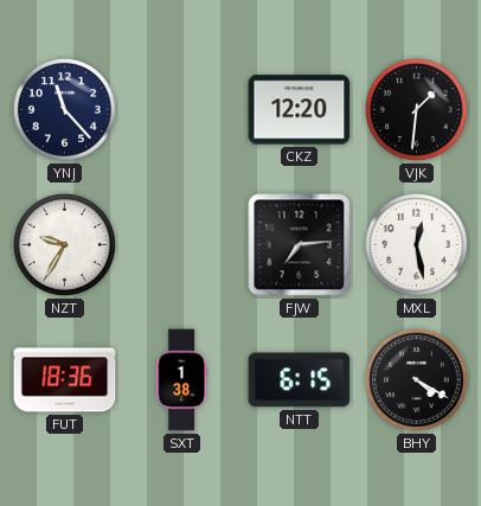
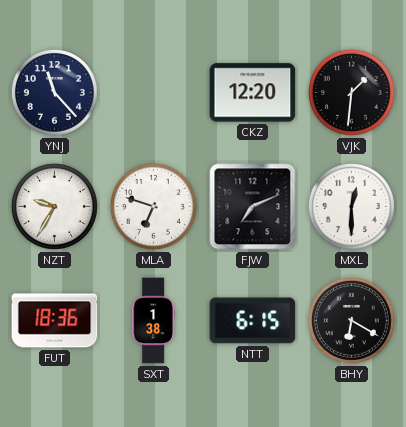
MLA: none -> 6:48
FJW: 7:14 -> 7:11
MXL: 12:28 -> 12:30
BHY: 4:20 -> 6:20
